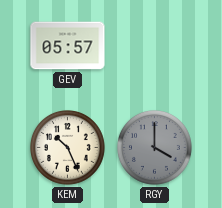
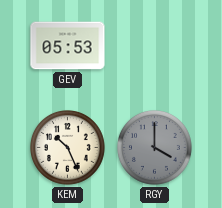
GEV: 05:57 -> 05:53
